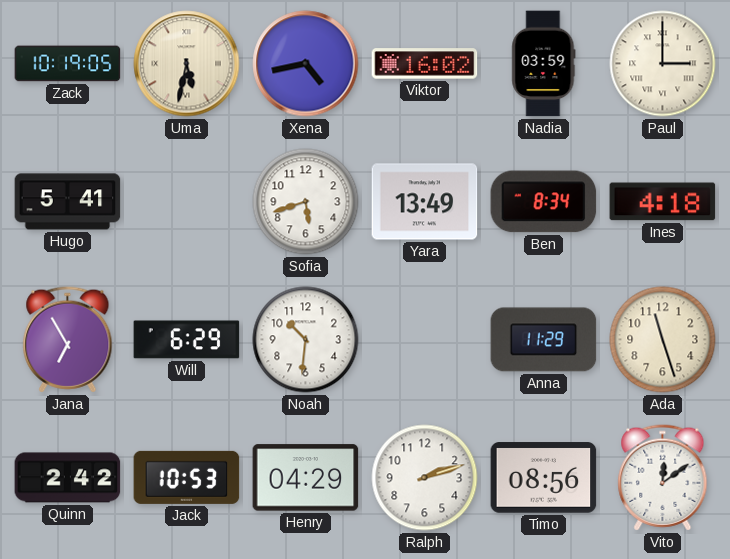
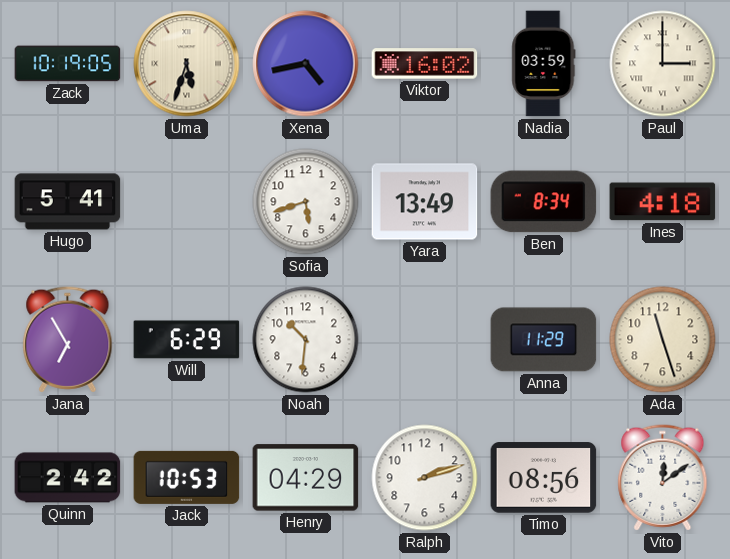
Uma: 5:32 -> 5:33
